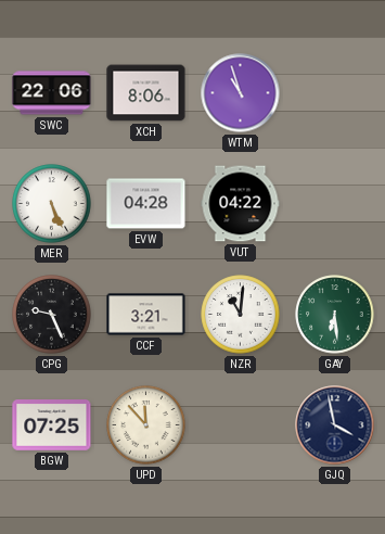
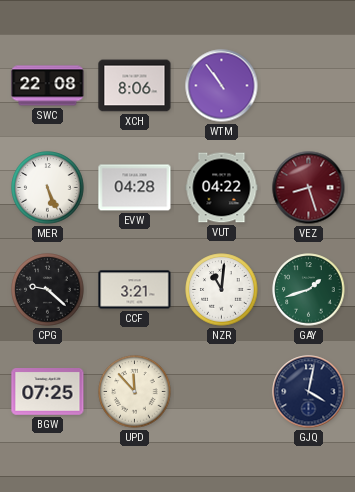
SWC: 22:06 -> 22:08
WTM: 10:57 -> 10:54
VEZ: none -> 8:27
CPG: 9:26 -> 9:22
GAY: 6:29 -> 1:42
GJQ: 3:58 -> 4:02
